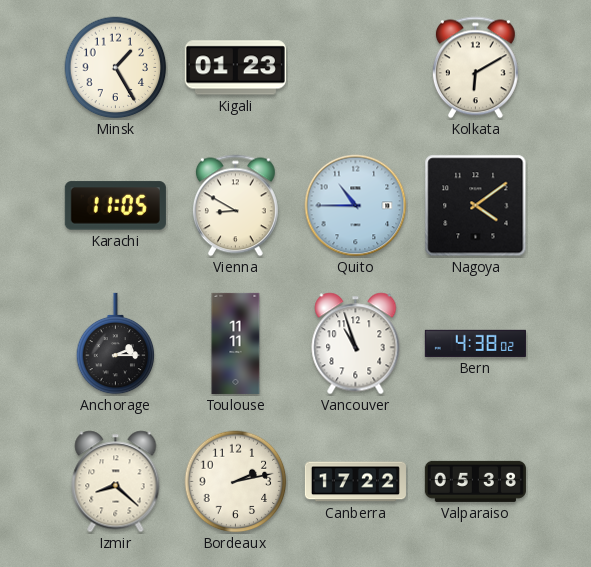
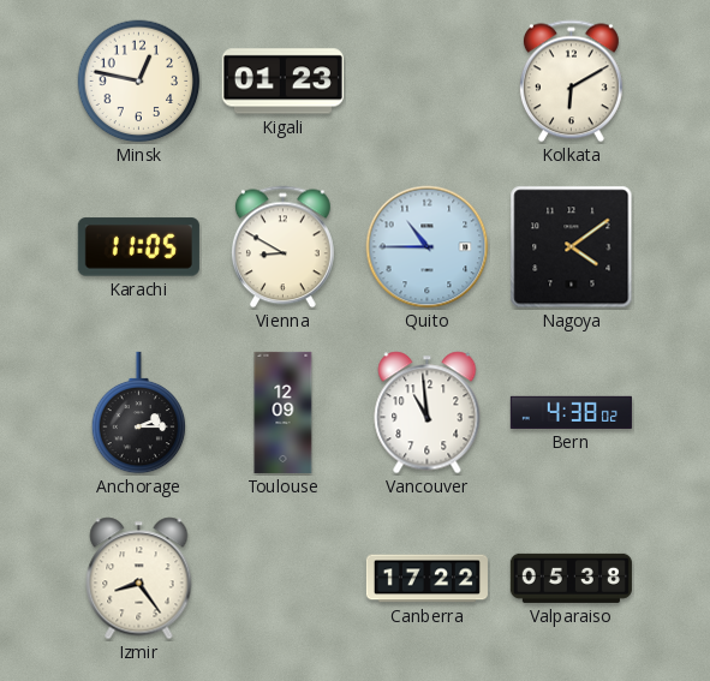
Minsk: 1:25 -> 12:47
Toulouse: 11:11 -> 12:09
Vancouver: 10:57 -> 10:59
Izmir: 8:22 -> 8:24
Bordeaux: 2:13 -> none
